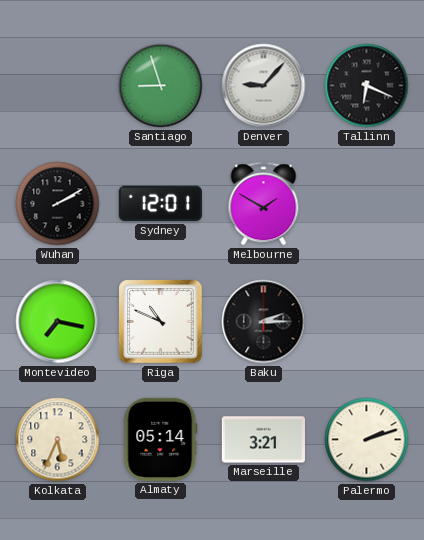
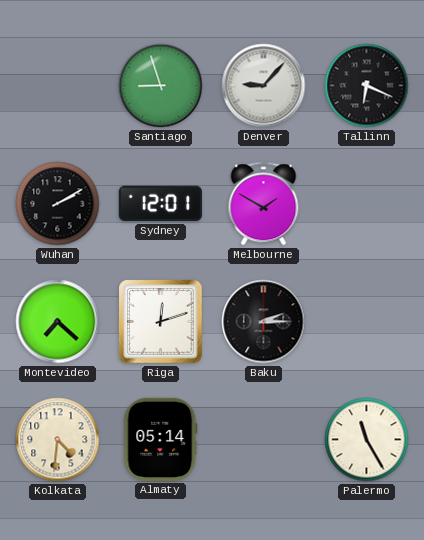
Montevideo: 7:17 -> 7:22
Riga: 10:49 -> 12:12
Kolkata: 5:34 -> 4:31
Marseille: 3:21 -> none
Palermo: 2:12 -> 11:25
